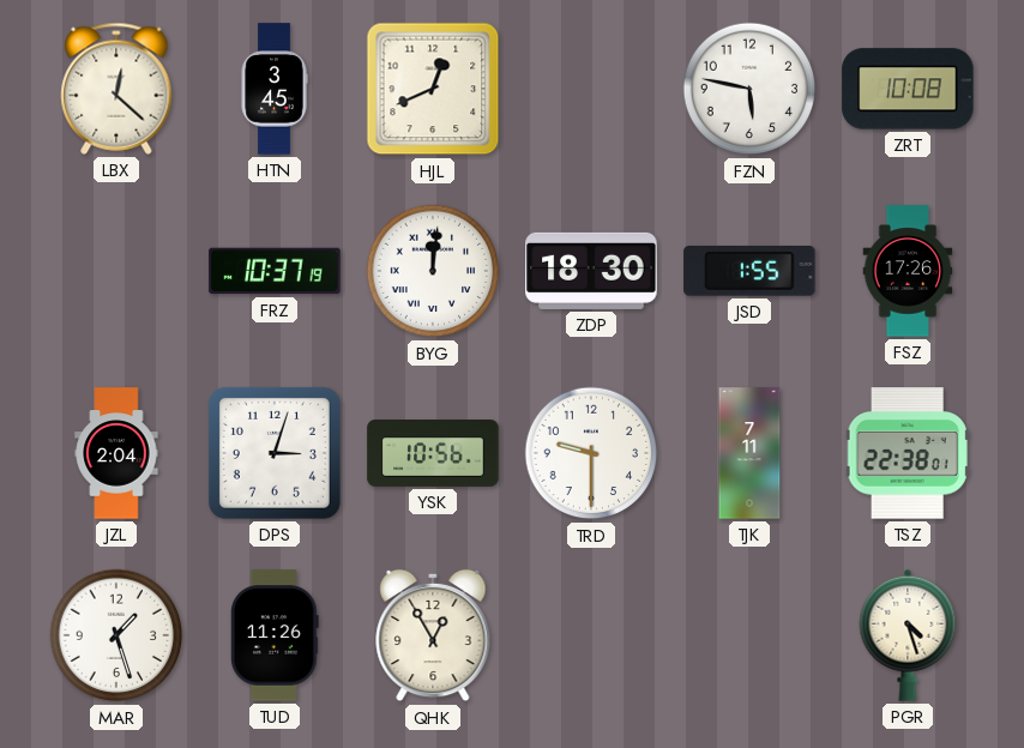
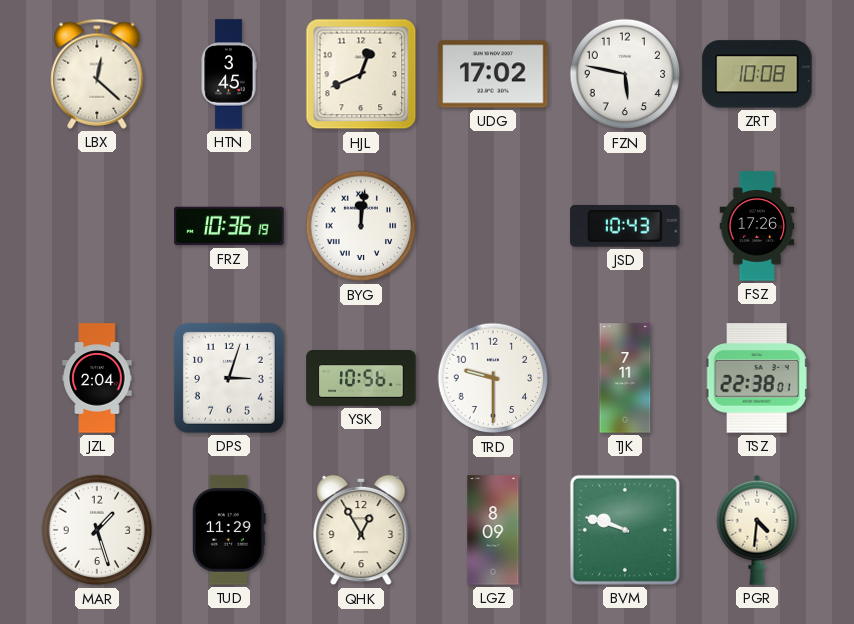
UDG: none -> 17:02
FRZ: 10:37 -> 10:36
ZDP: 18:30 -> none
JSD: 1:55 -> 10:43
TUD: 11:26 -> 11:29
LGZ: none -> 8:09
BVM: none -> 9:48
PGR: 4:27 -> 4:31
